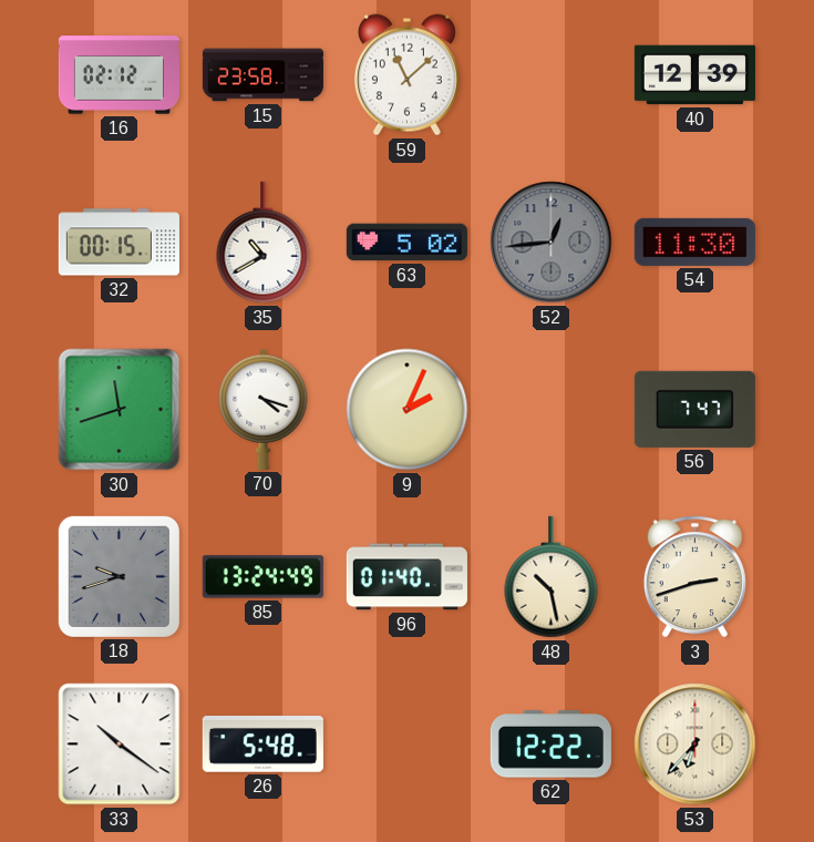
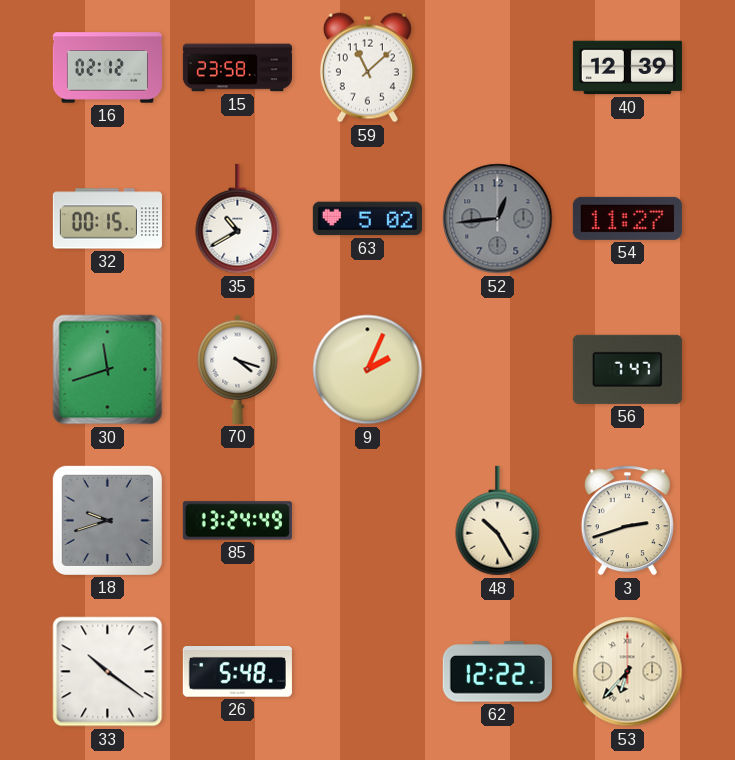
54: 11:30 -> 11:27
96: 01:40 -> none
48: 10:28 -> 10:25
